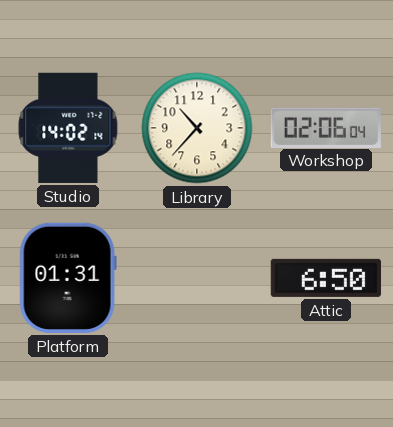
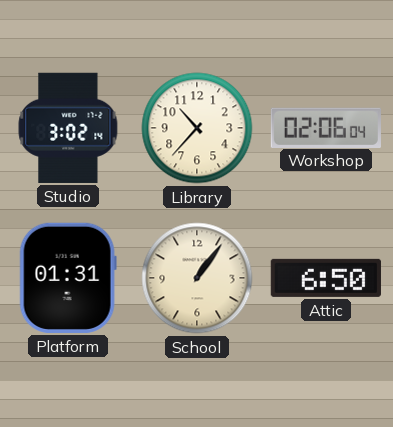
Studio: 14:02 -> 3:02
School: none -> 1:06
